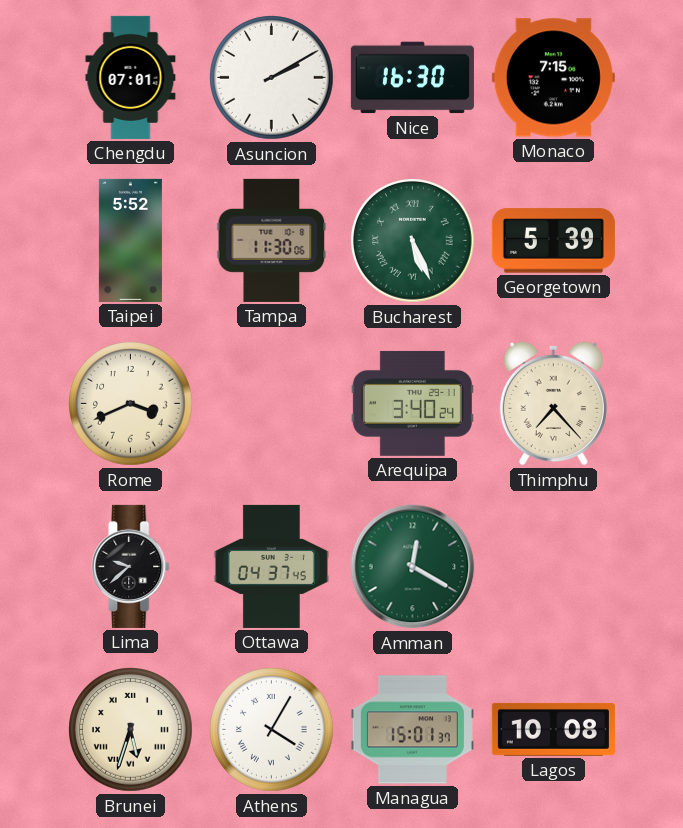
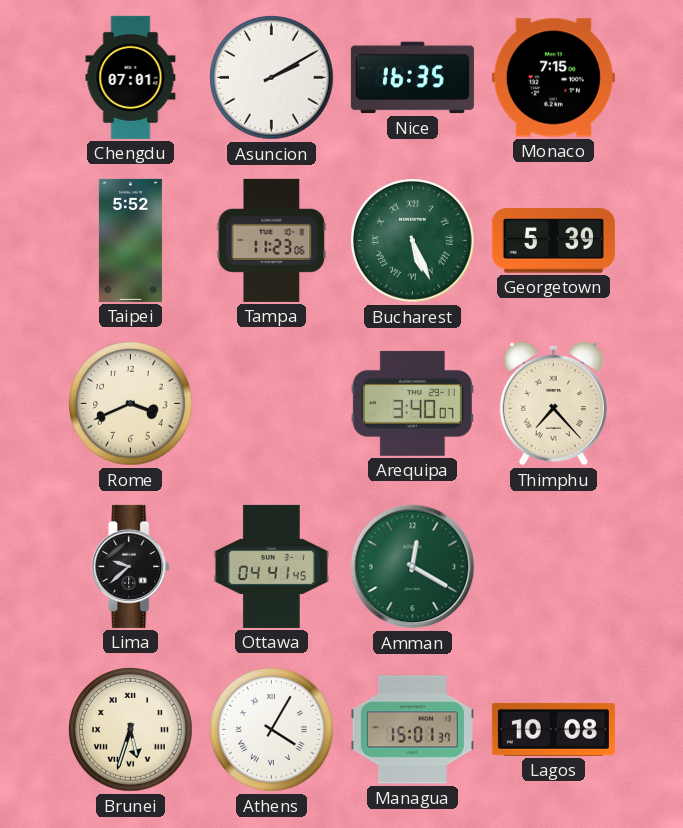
Nice: 16:30 -> 16:35
Tampa: 11:30 -> 11:23
Arequipa: 3:40:24 -> 3:40:07
Ottawa: 04:37 -> 04:41
